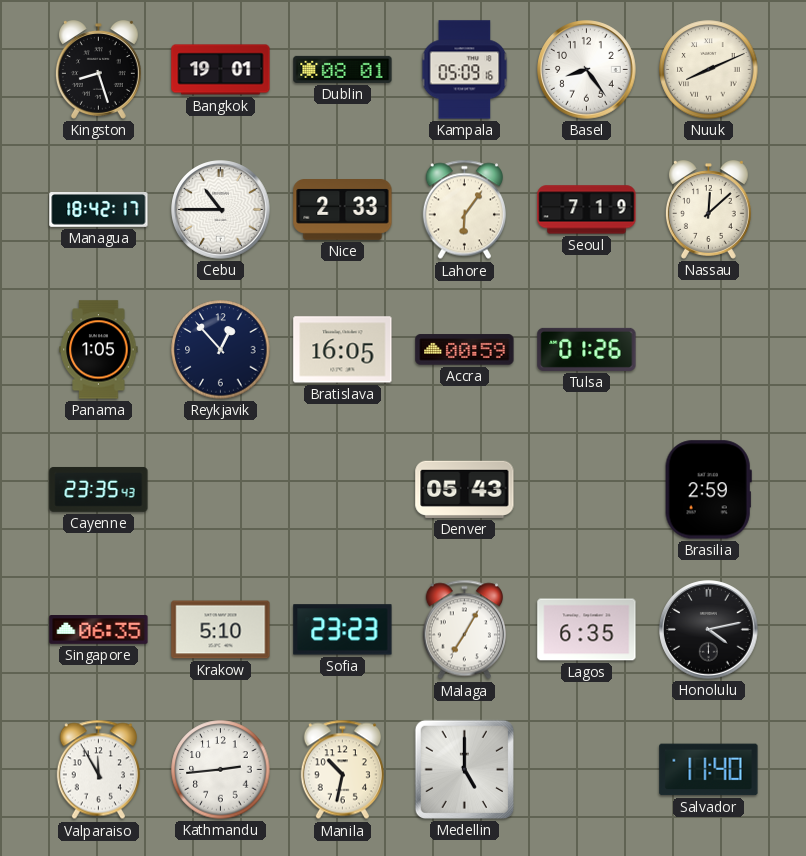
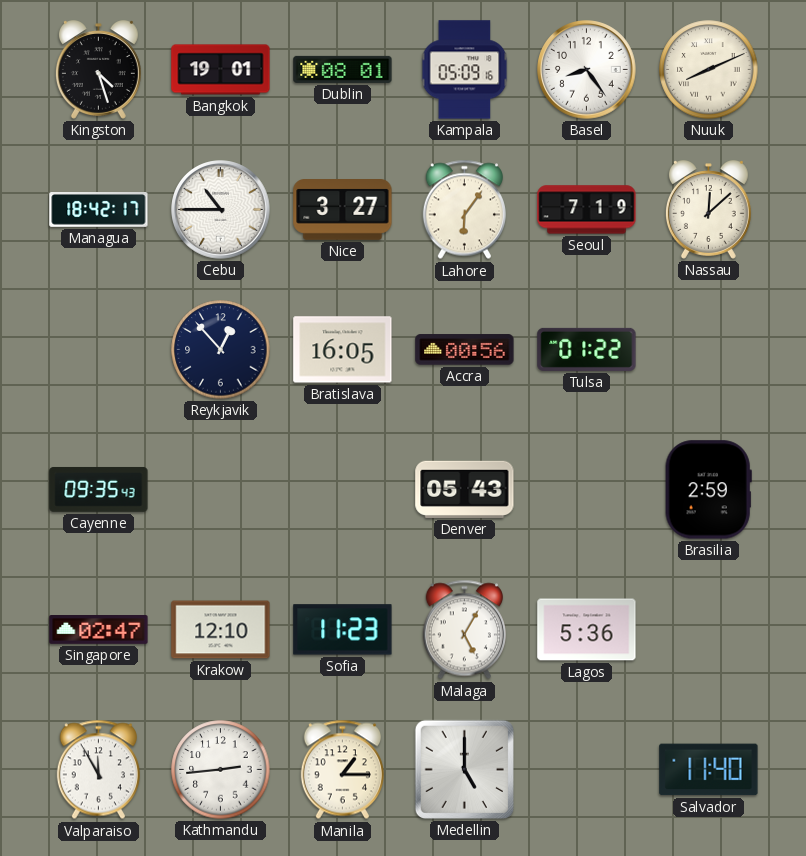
Kingston: 8:27 -> 4:27
Nice: 2:33 -> 3:27
Panama: 1:05 -> none
Accra: 00:59 -> 00:56
Tulsa: 01:26 -> 01:22
Cayenne: 23:35 -> 09:35
Singapore: 06:35 -> 02:47
Krakow: 5:10 -> 12:10
Sofia: 23:23 -> 11:23
Malaga: 7:05 -> 5:05
Lagos: 6:35 -> 5:36
Honolulu: 4:13 -> none
Manila: 10:32 -> 1:15
